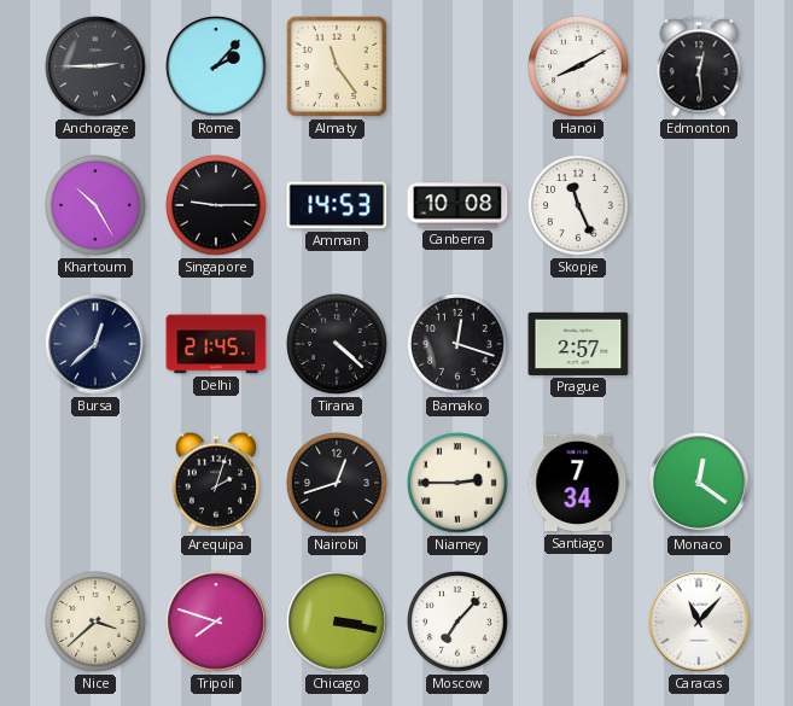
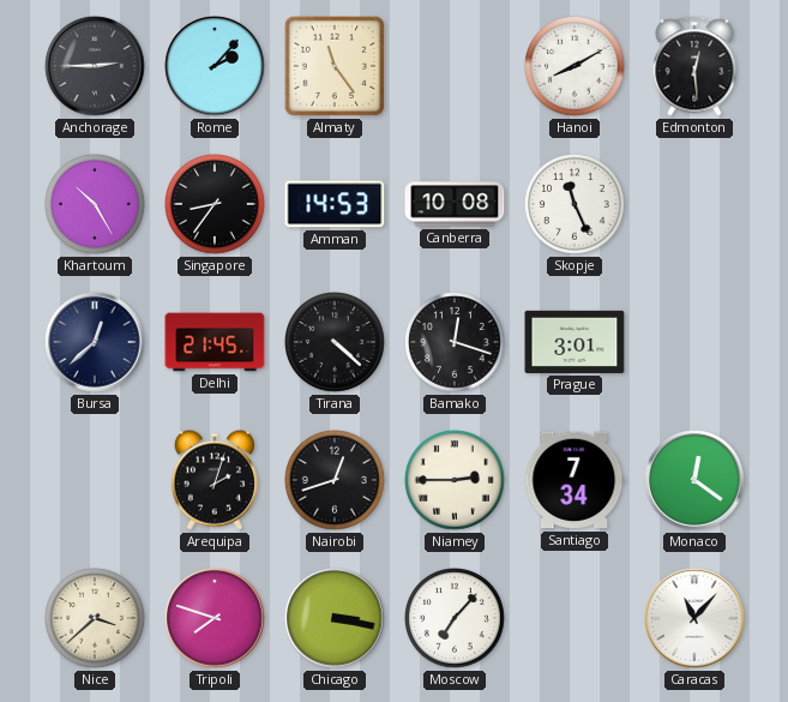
Singapore: 9:15 -> 8:36
Prague: 2:57 -> 3:01
